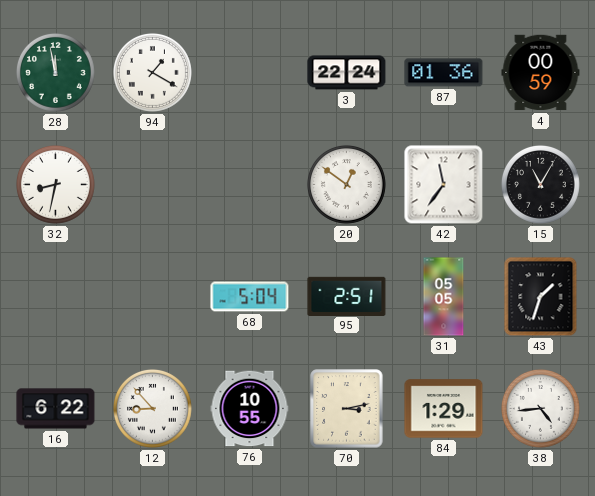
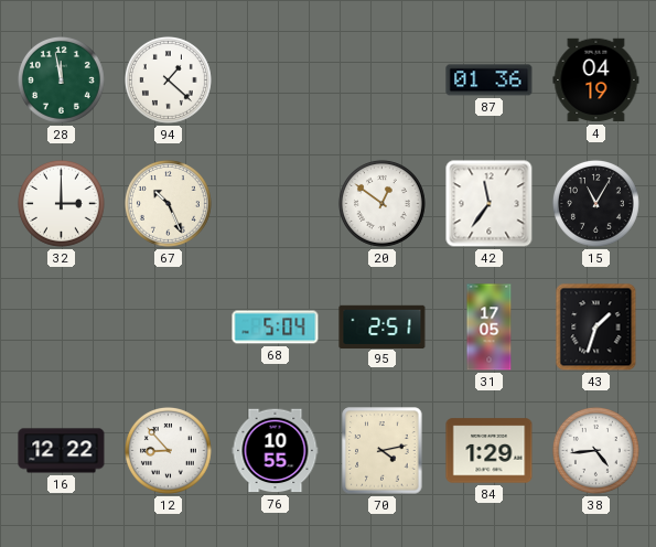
94: 1:20 -> 1:22
3: 22:24 -> none
4: 00:59 -> 04:19
32: 8:32 -> 3:00
67: none -> 10:26
31: 05:05 -> 17:05
16: 6:22 -> 12:22
70: 3:13 -> 4:13
